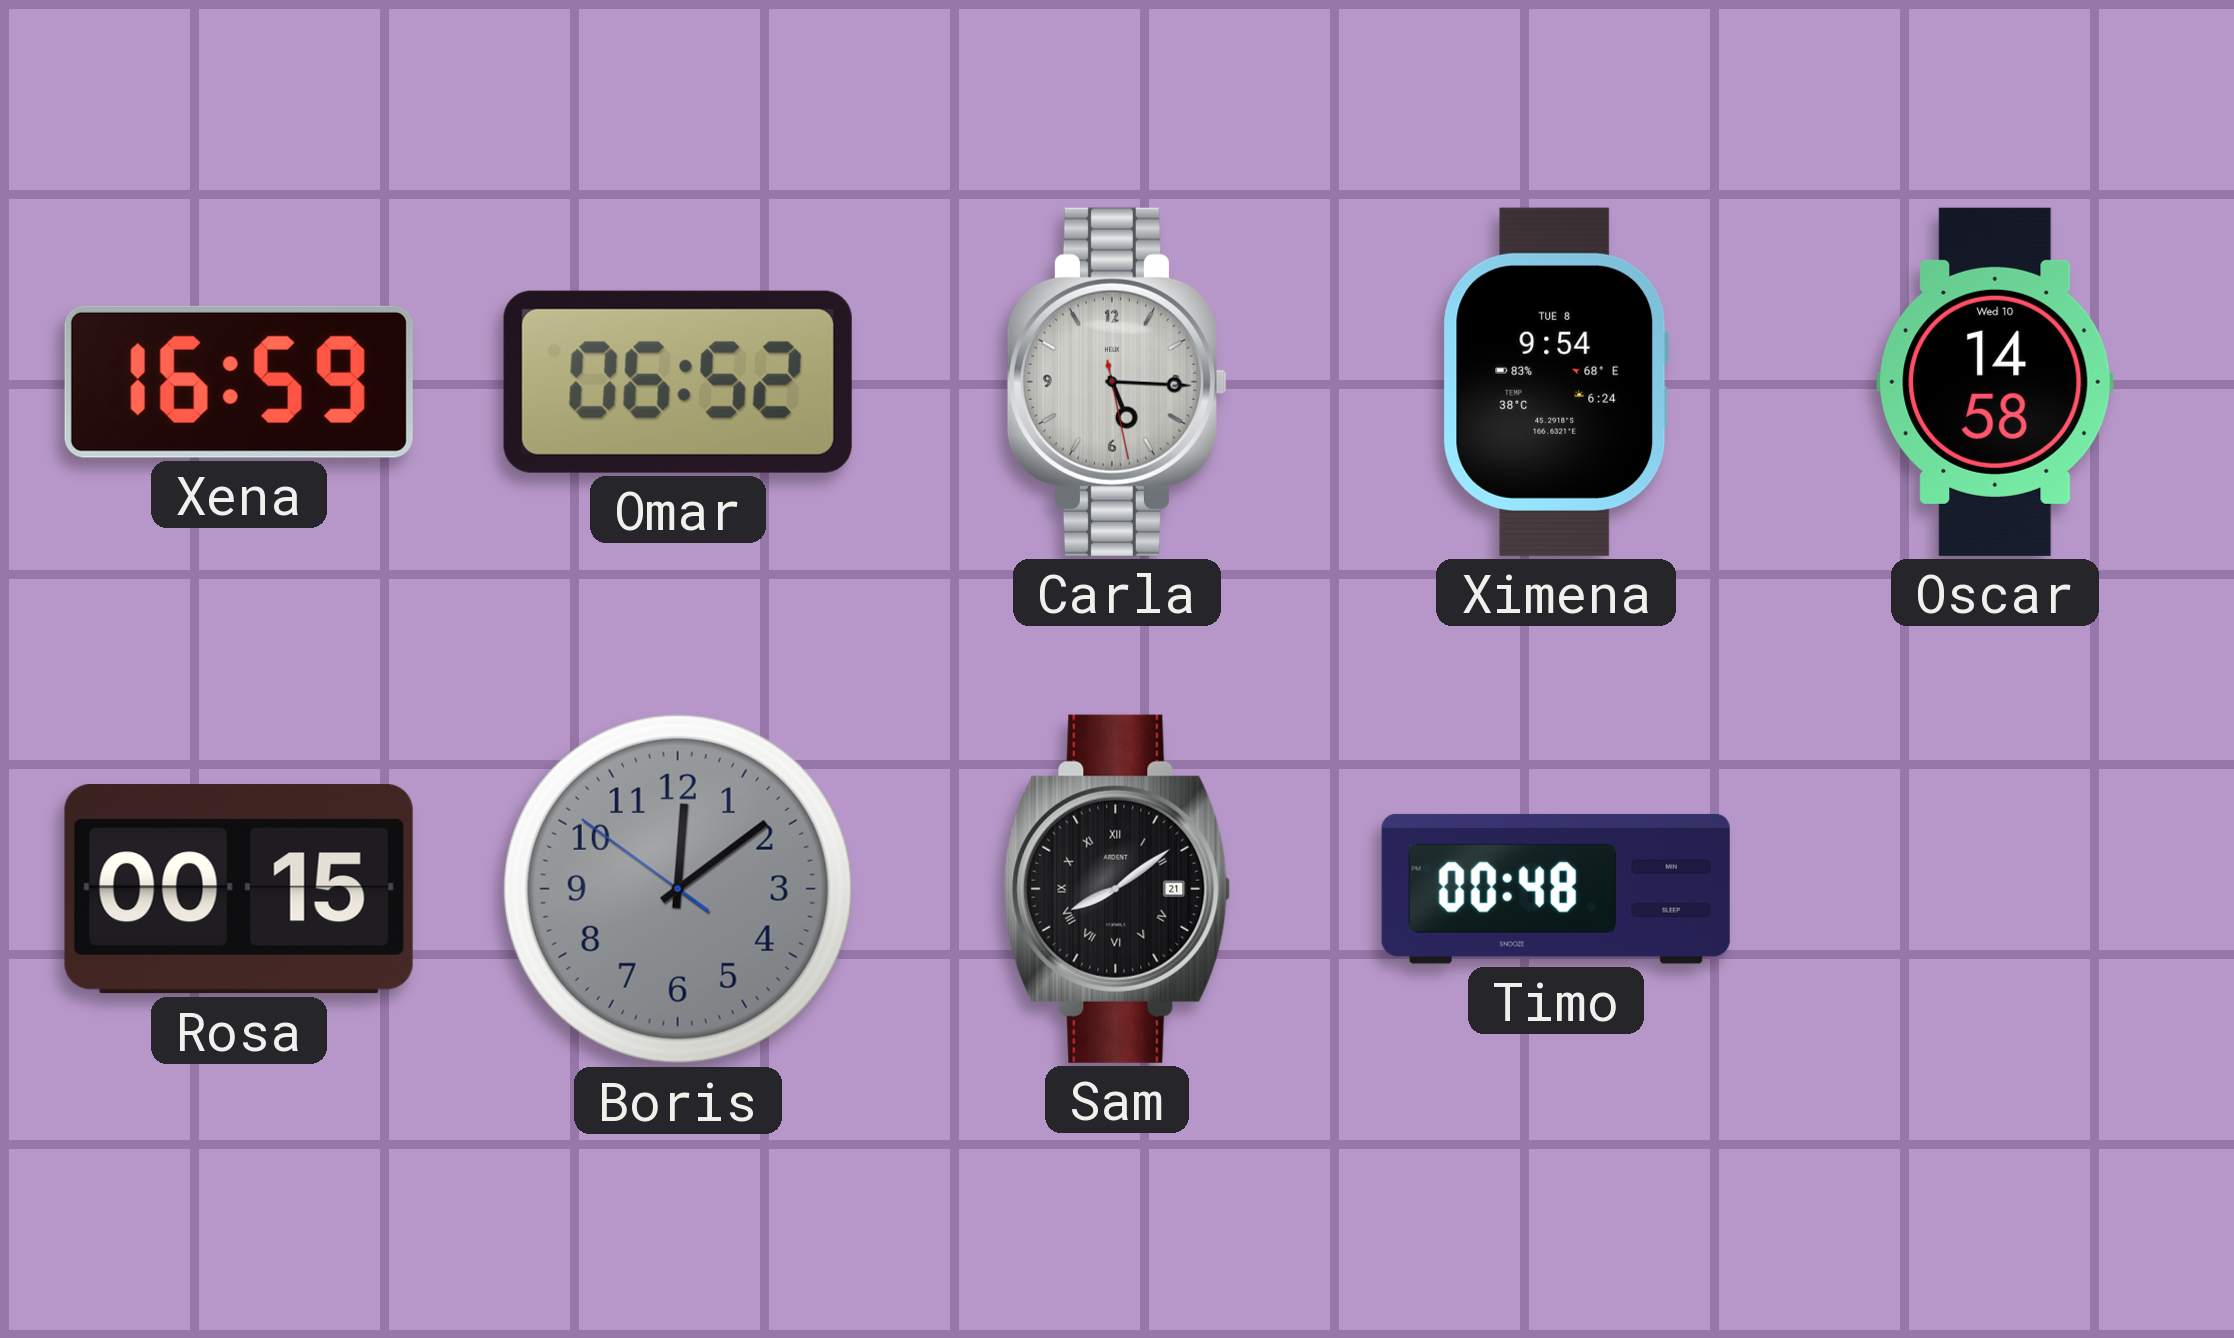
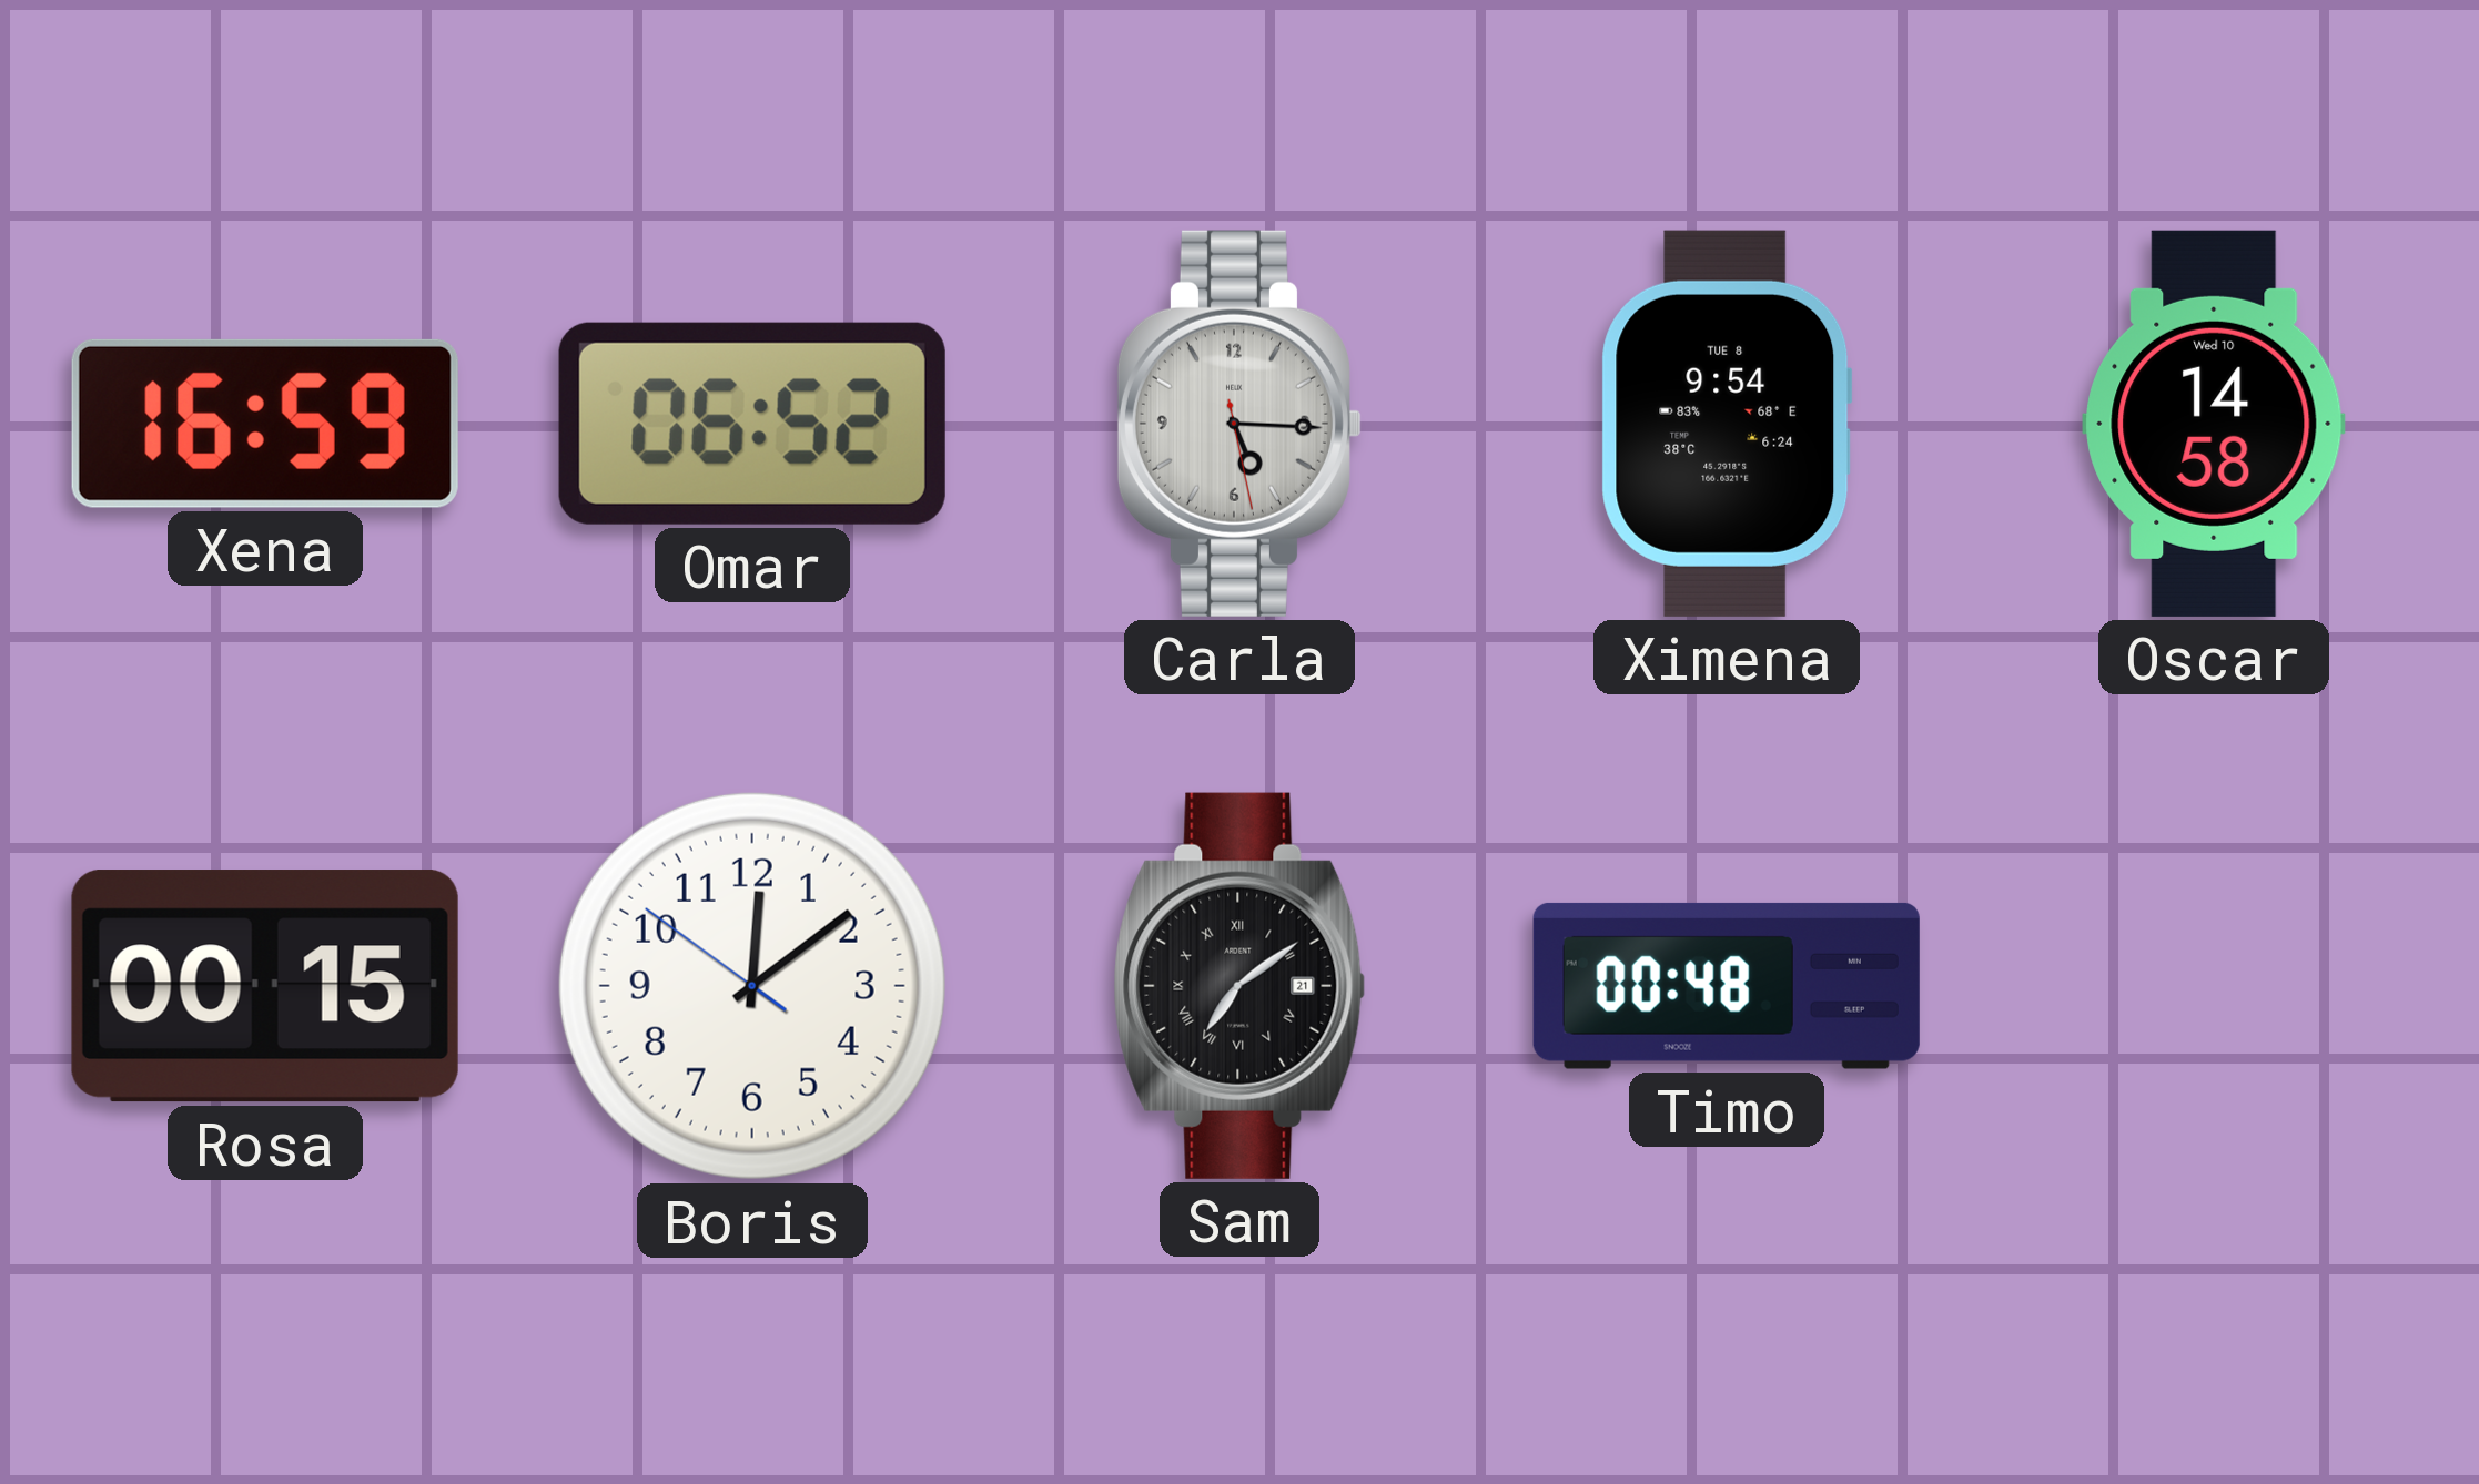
Boris dial: grey -> white
Sam: 8:09 -> 7:09
